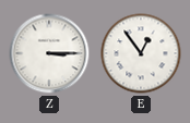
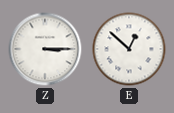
E: 12:54 -> 12:52
